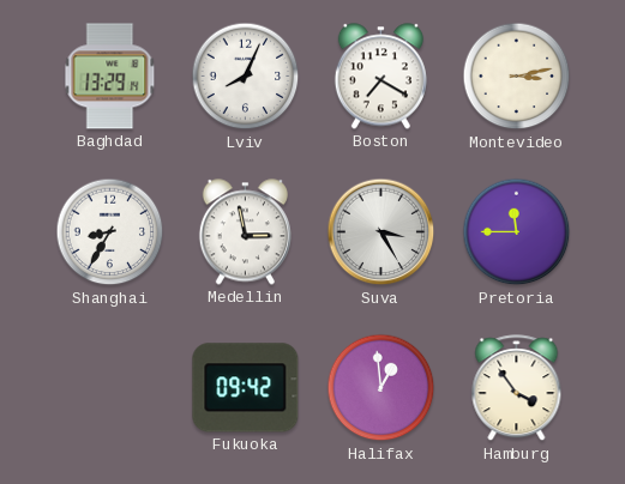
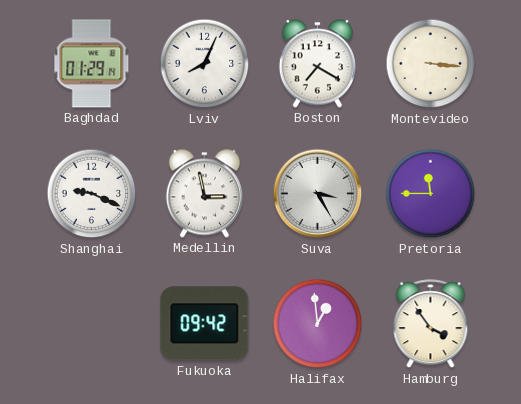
Baghdad: 13:29 -> 01:29
Montevideo: 3:13 -> 3:16
Shanghai: 8:35 -> 9:19
